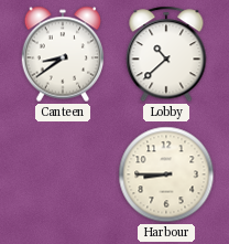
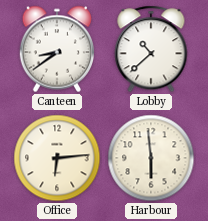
Office: none -> 6:14
Harbour: 8:45 -> 5:59
